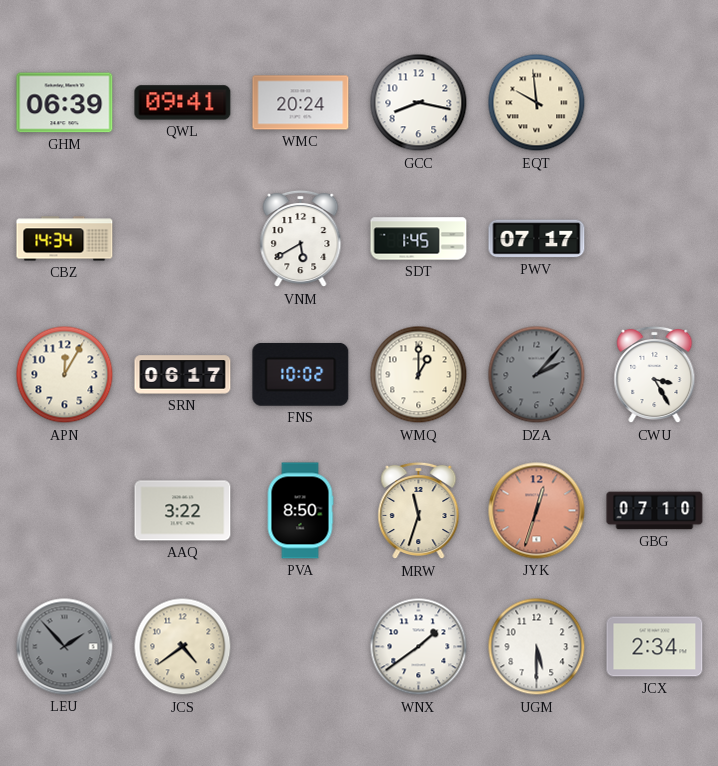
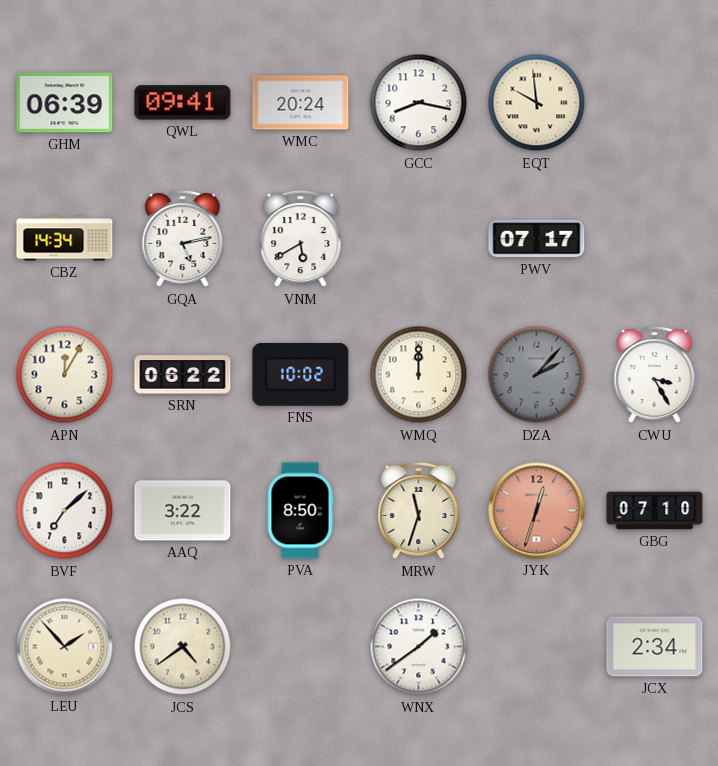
GQA: none -> 5:13
SDT: 1:45 -> none
SRN: 06:17 -> 06:22
WMQ: 1:00 -> 12:00
BVF: none -> 7:08
LEU dial: grey -> cream
UGM: 5:30 -> none
